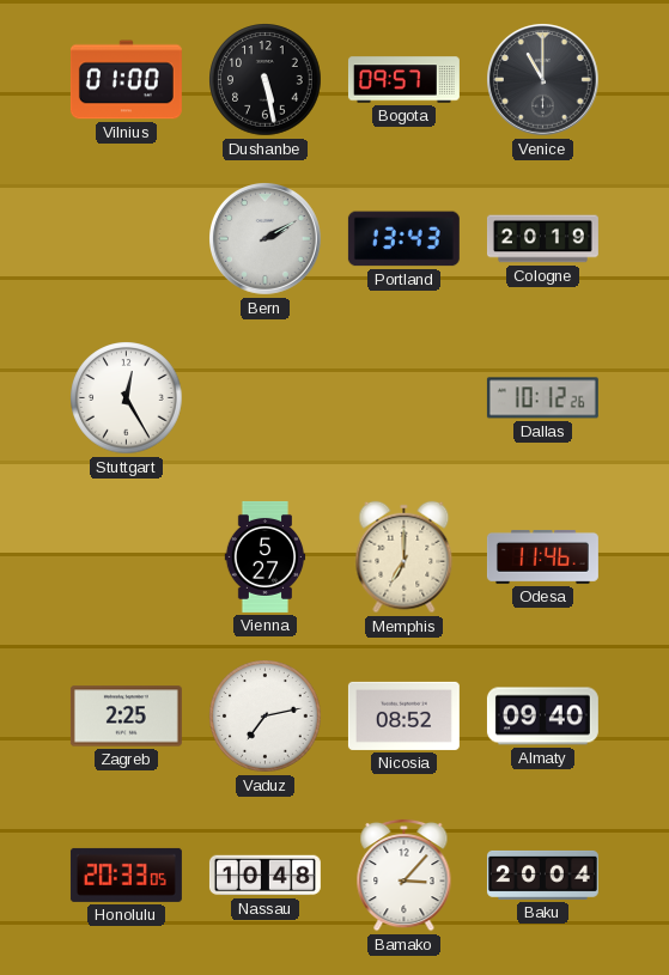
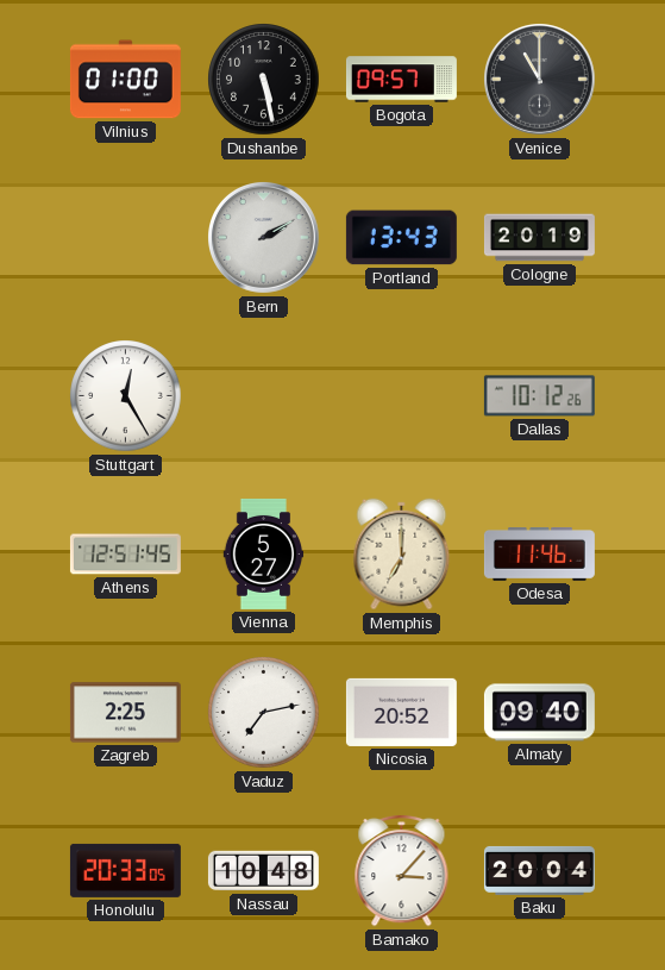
Athens: none -> 12:51
Nicosia: 08:52 -> 20:52
